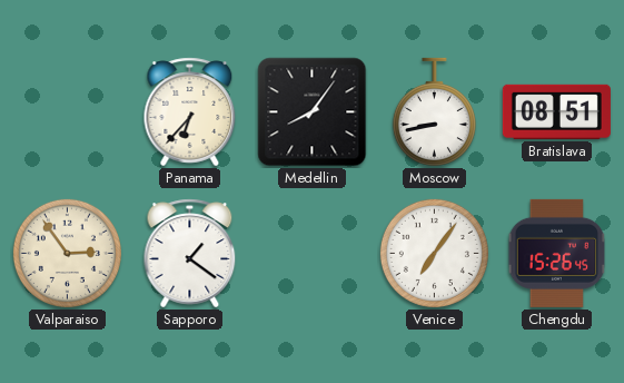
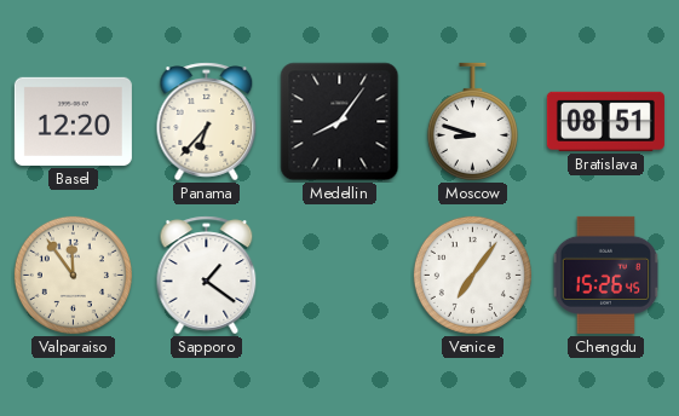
Basel: none -> 12:20
Moscow: 8:43 -> 8:48
Valparaiso: 2:54 -> 11:54
